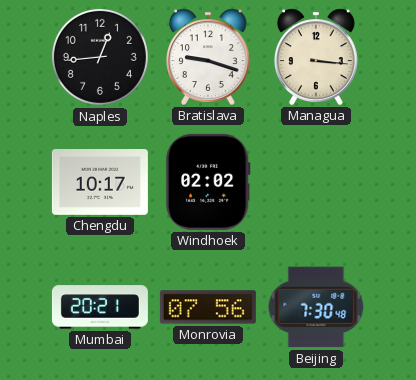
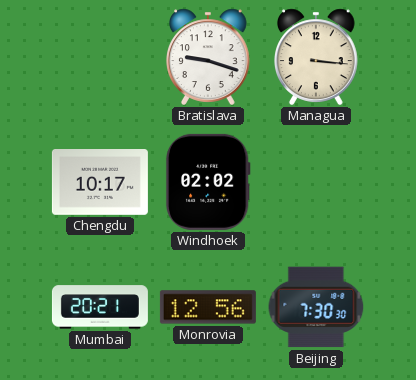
Naples: 12:44 -> none
Monrovia: 07:56 -> 12:56
Beijing: 7:30:48 -> 7:30:30
